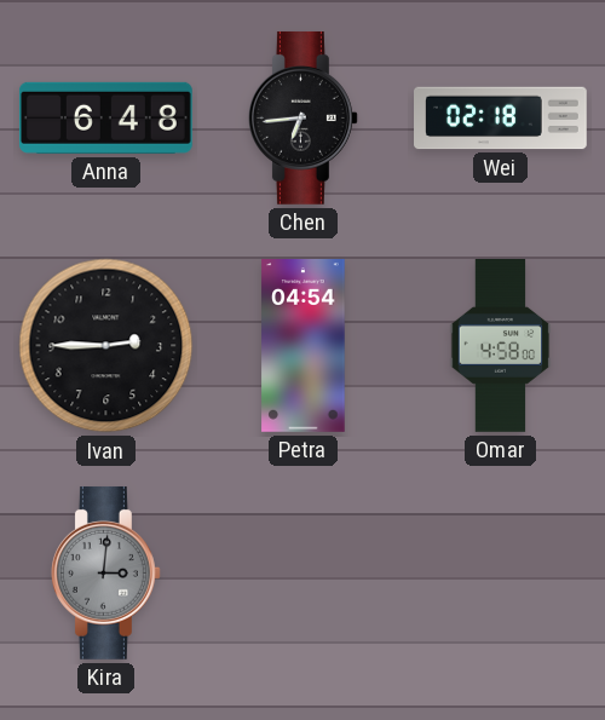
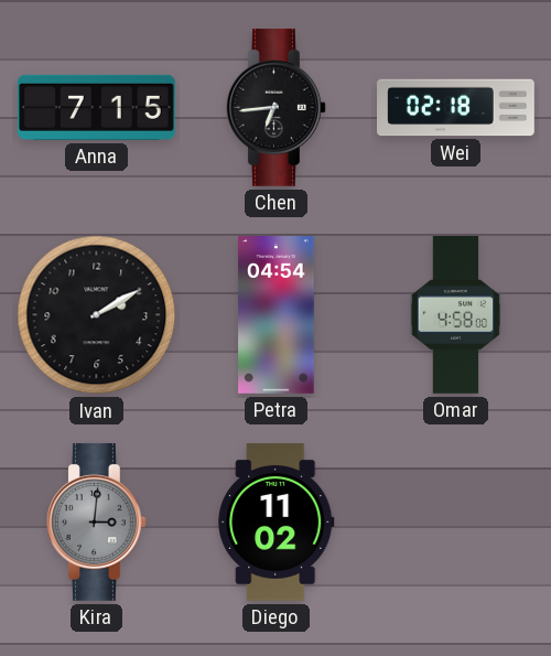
Anna: 6:48 -> 7:15
Ivan: 2:45 -> 2:10
Diego: none -> 11:02
